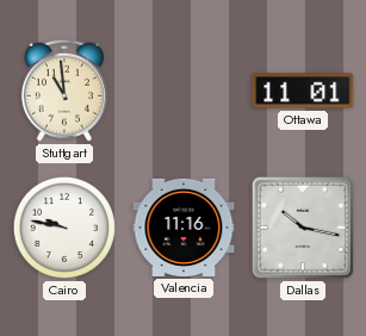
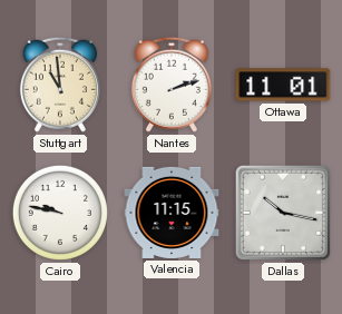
Nantes: none -> 2:12
Valencia: 11:16 -> 11:15
